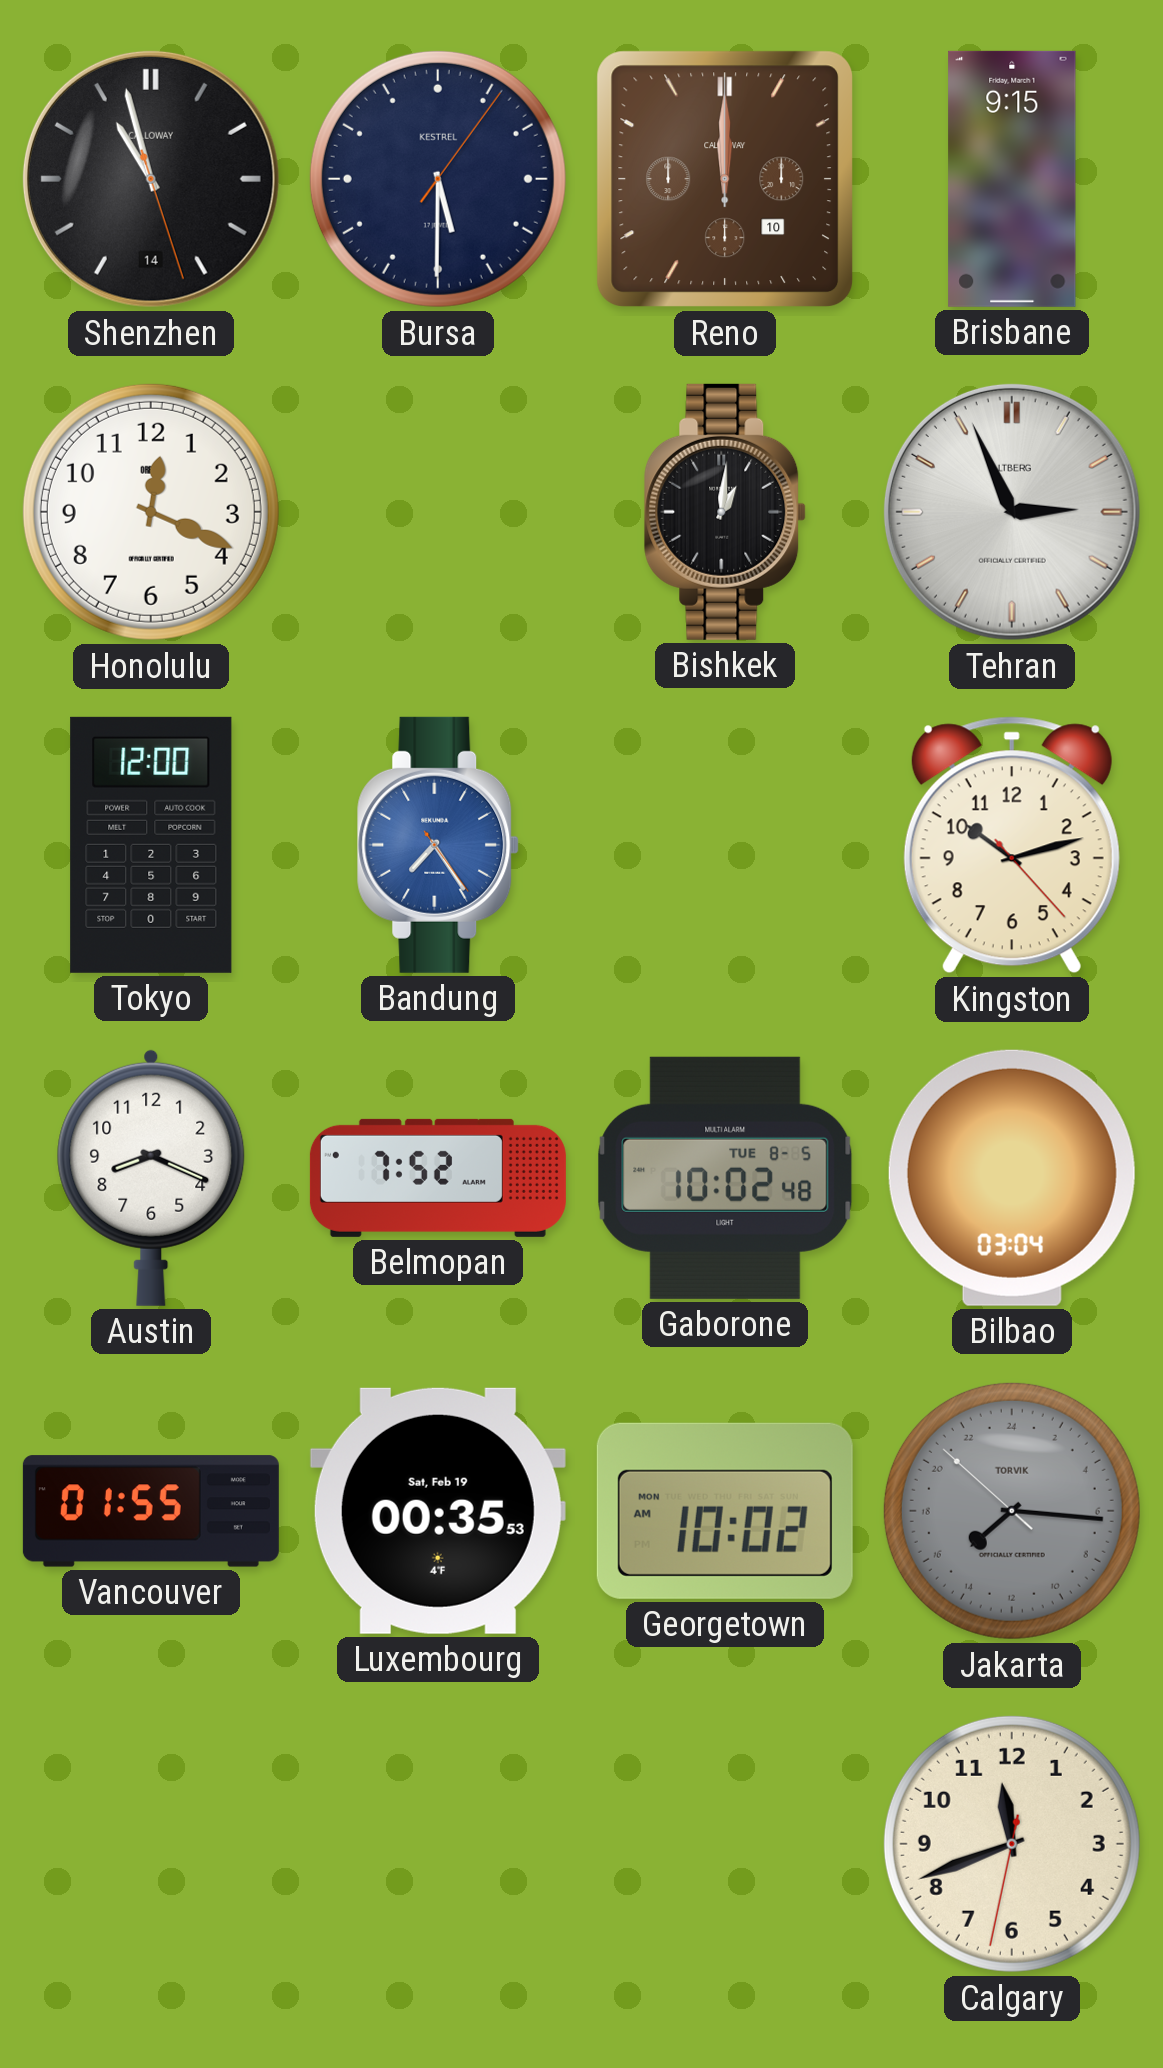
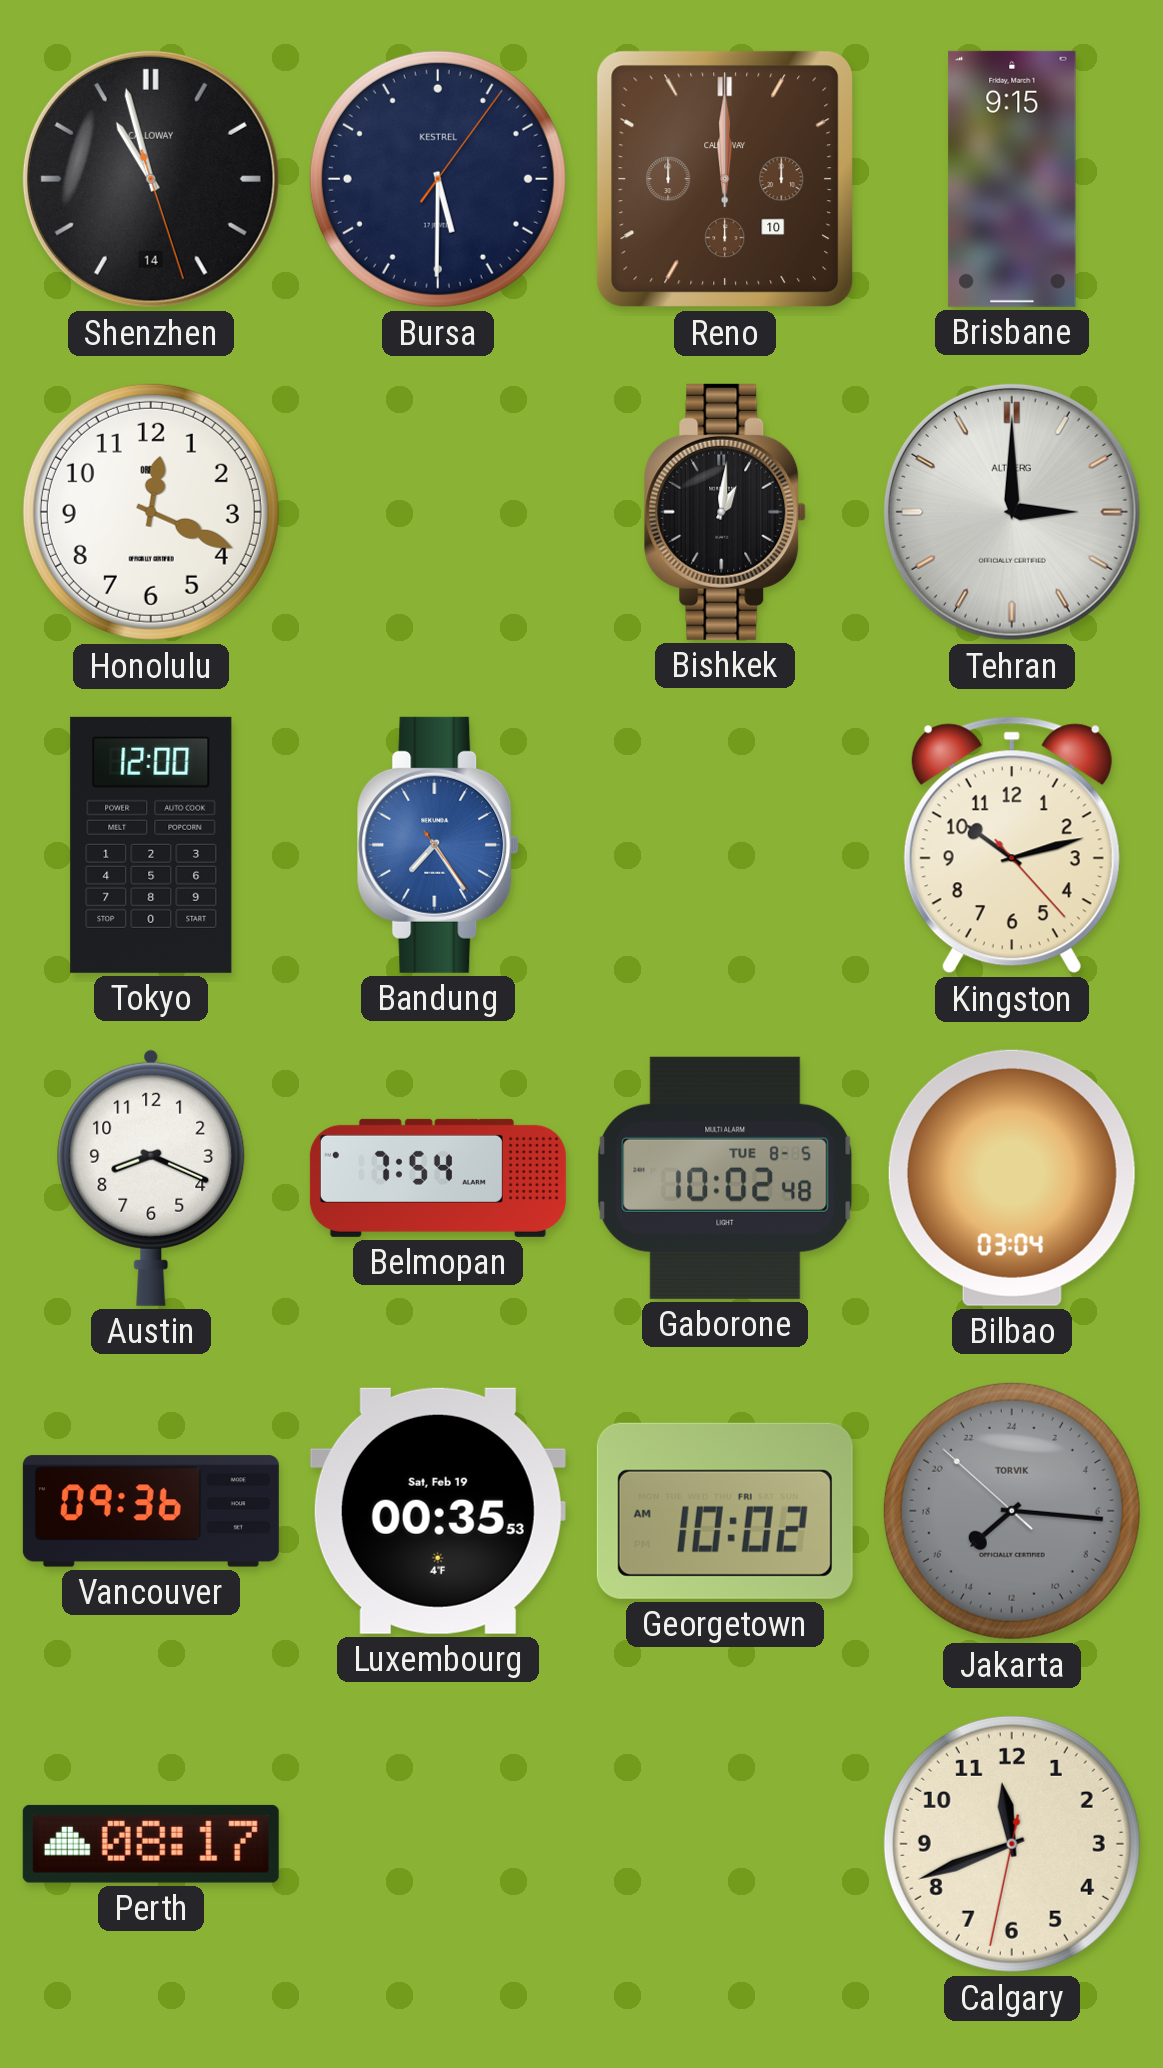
Tehran: 2:56 -> 3:00
Belmopan: 7:52 -> 7:54
Vancouver: 01:55 -> 09:36
Georgetown date: MON -> FRI
Perth: none -> 08:17
